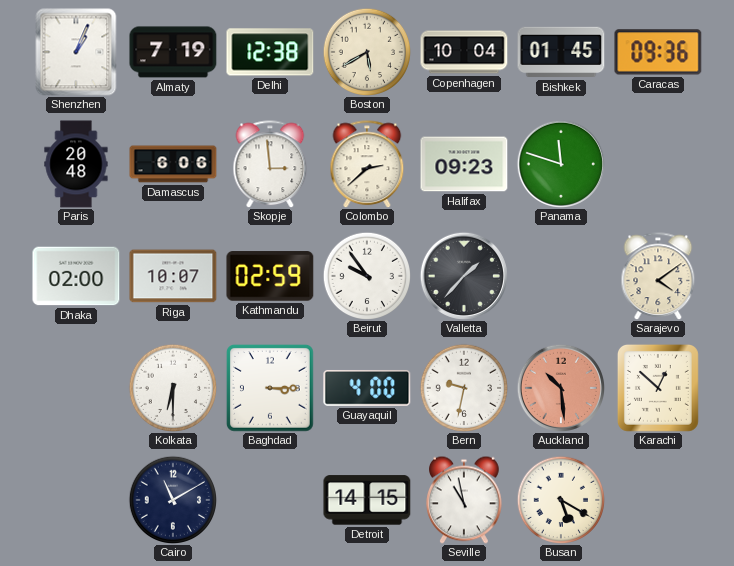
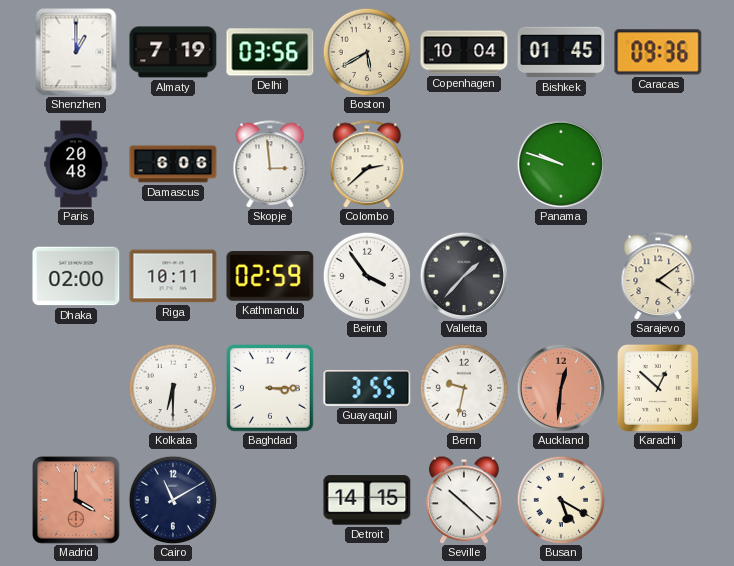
Shenzhen: 1:04 -> 1:00
Delhi: 12:38 -> 03:56
Halifax: 09:23 -> none
Panama: 11:48 -> 9:48
Riga: 10:07 -> 10:11
Beirut: 9:54 -> 3:54
Guayaquil: 4:00 -> 3:55
Auckland: 10:29 -> 12:31
Madrid: none -> 4:00
Seville: 10:58 -> 10:22
